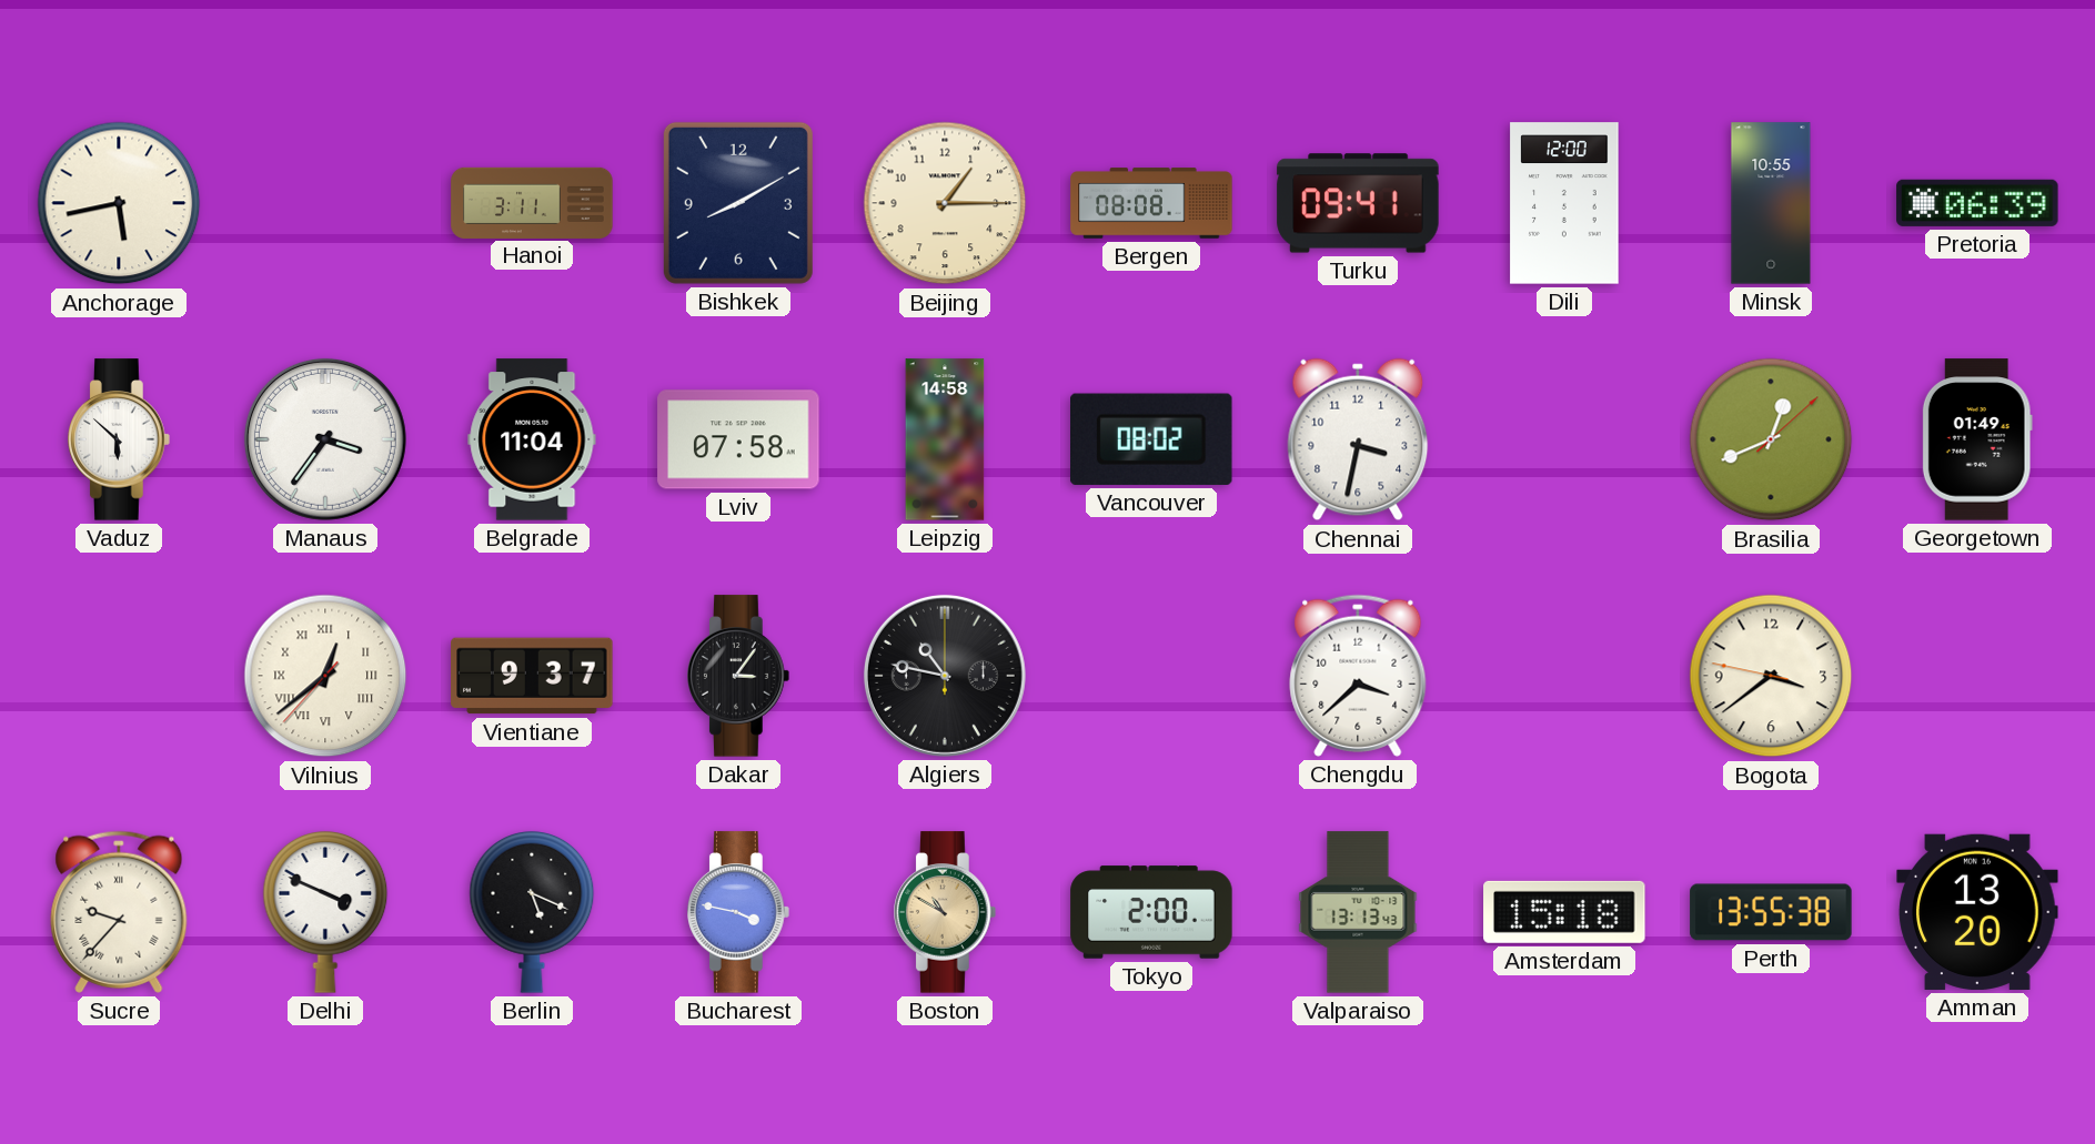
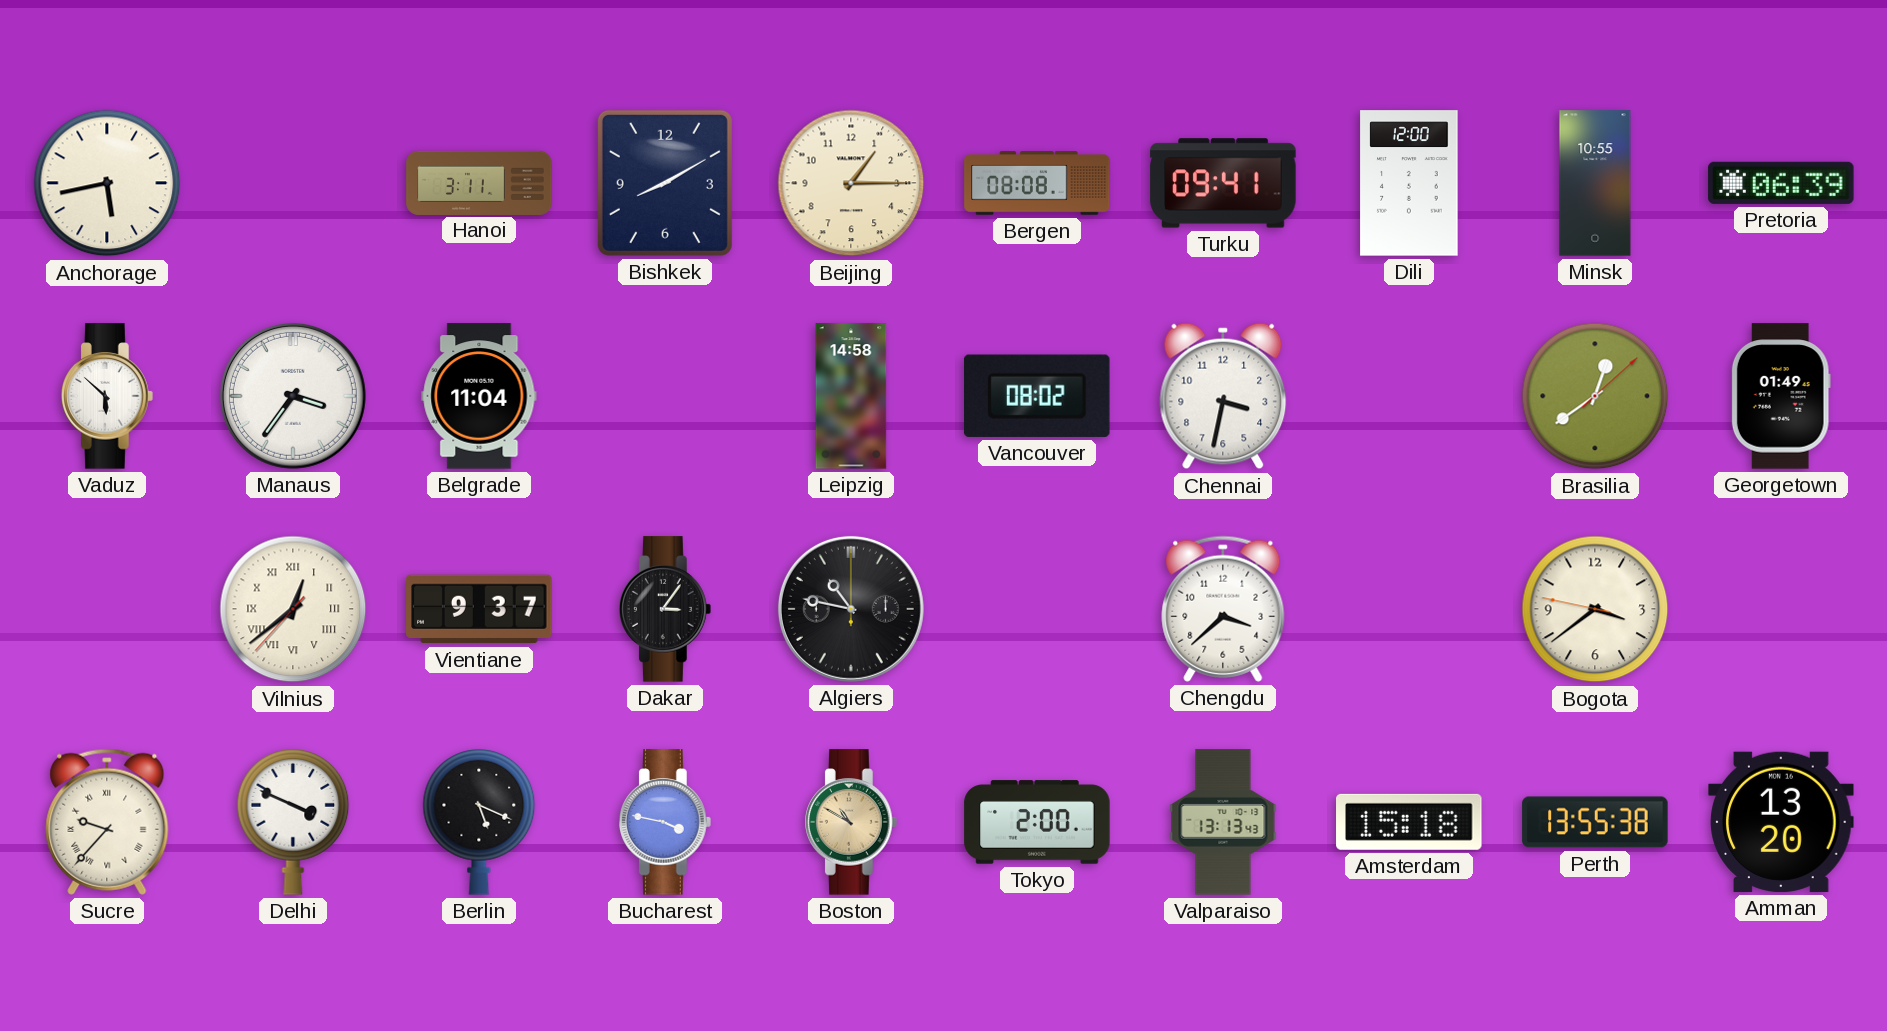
Lviv: 07:58 -> none
Brasilia: 12:41 -> 12:39
